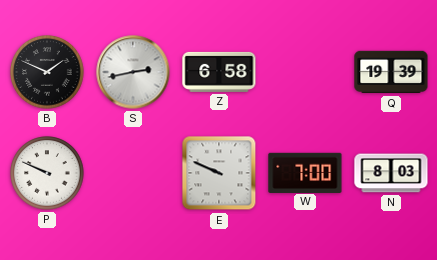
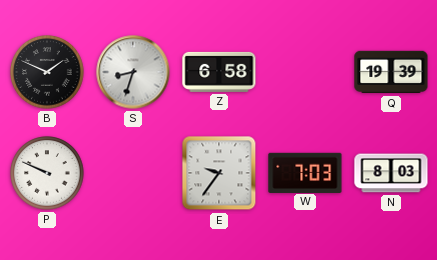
S: 2:43 -> 8:33
E: 9:49 -> 9:36
W: 7:00 -> 7:03
